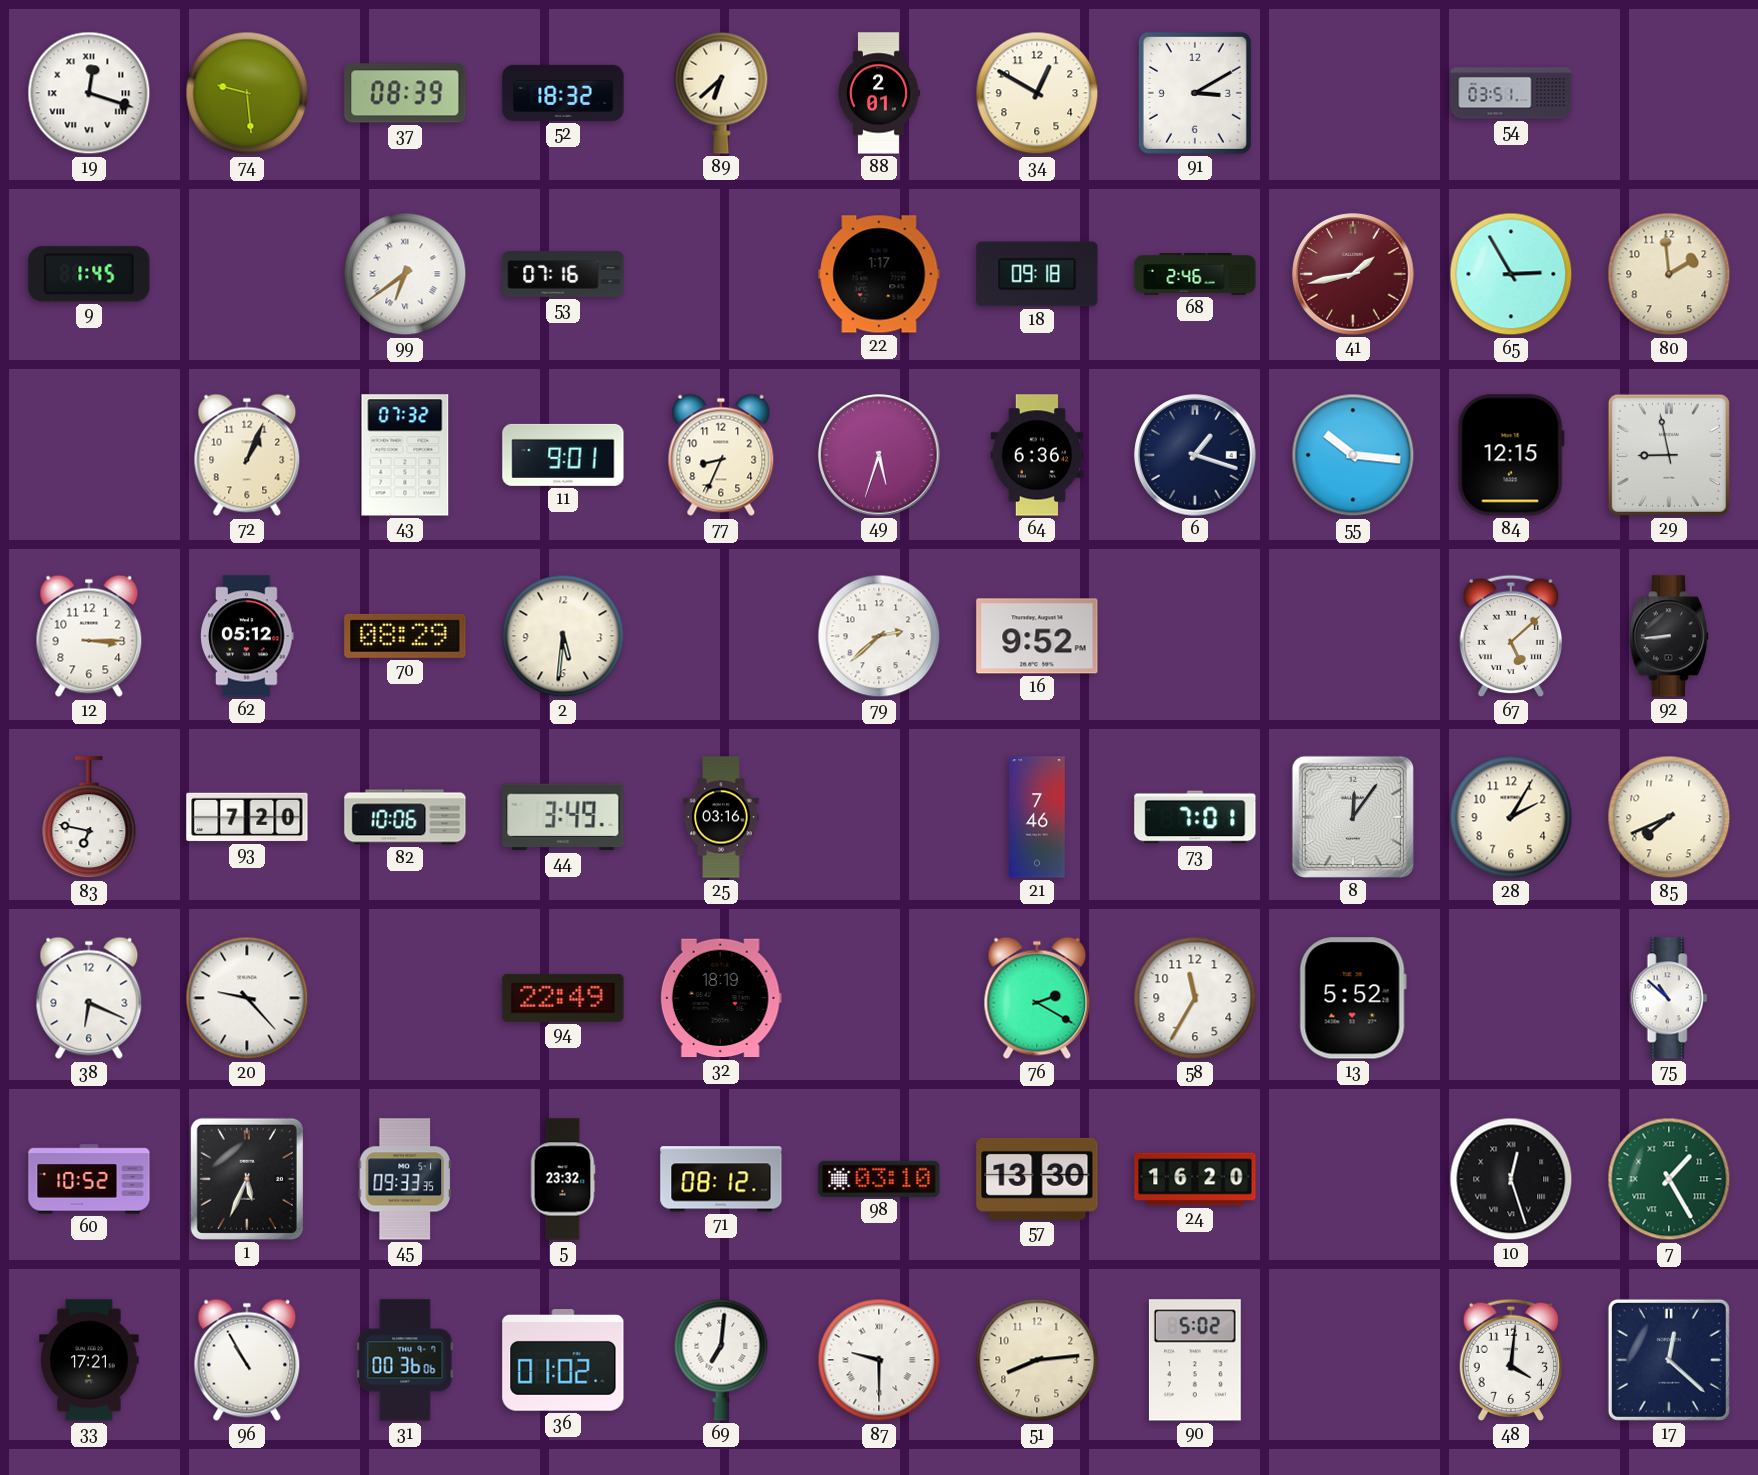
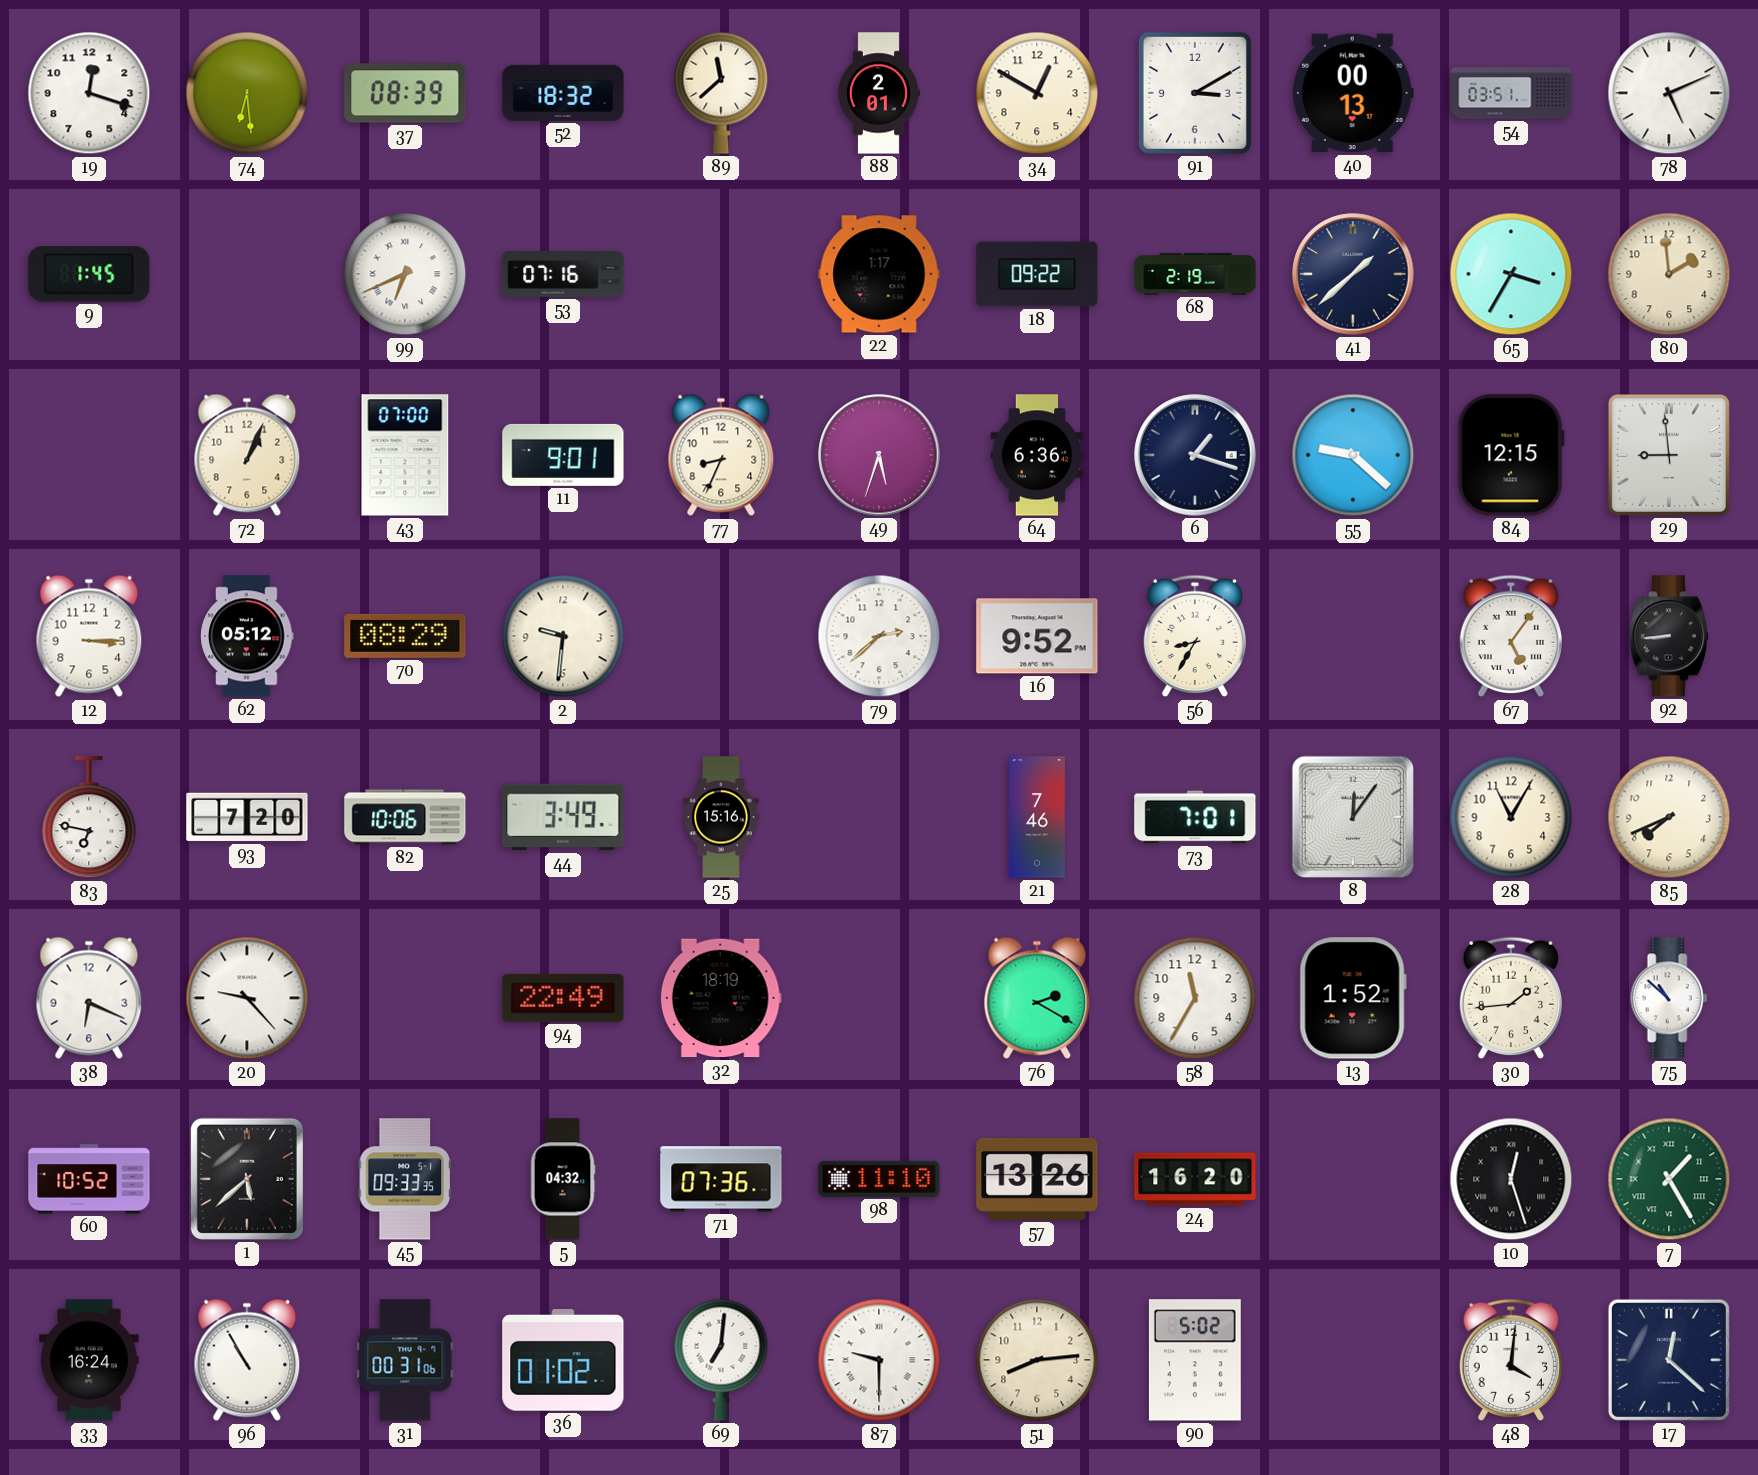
19 numerals: Roman -> Arabic
74: 9:29 -> 6:29
89: 6:38 -> 11:38
40: none -> 00:13
78: none -> 5:11
99: 6:39 -> 6:41
18: 09:18 -> 09:22
68: 2:46 -> 2:19
41: 1:43 -> 1:38
41 dial: burgundy -> navy
65: 2:55 -> 3:35
43: 07:32 -> 07:00
55: 10:16 -> 9:22
29: 8:58 -> 8:59
2: 5:31 -> 9:31
56: none -> 8:35
67: 5:08 -> 5:06
25: 03:16 -> 15:16
28: 2:05 -> 11:05
13: 5:52 -> 1:52
30: none -> 1:44
1: 5:34 -> 5:38
5: 23:32 -> 04:32
71: 08:12 -> 07:36
98: 03:10 -> 11:10
57: 13:30 -> 13:26
33: 17:21 -> 16:24
31: 00:36 -> 00:31
